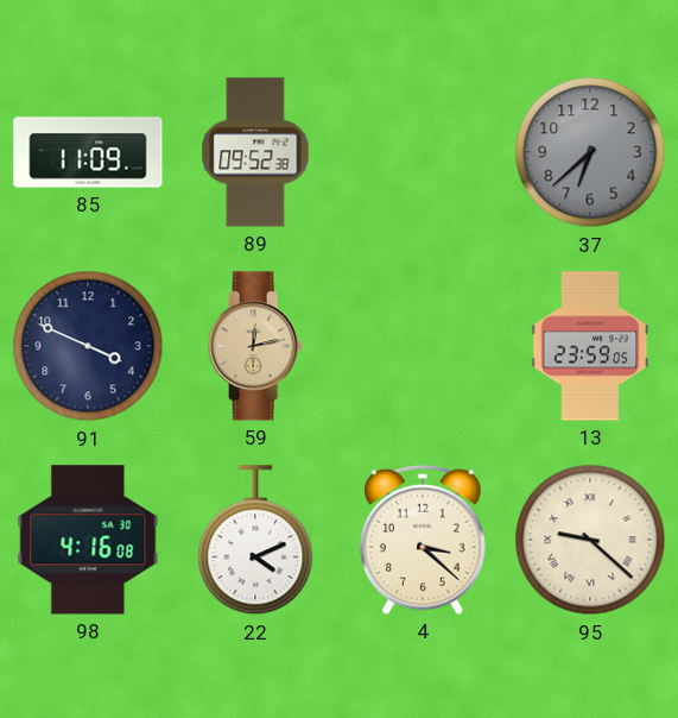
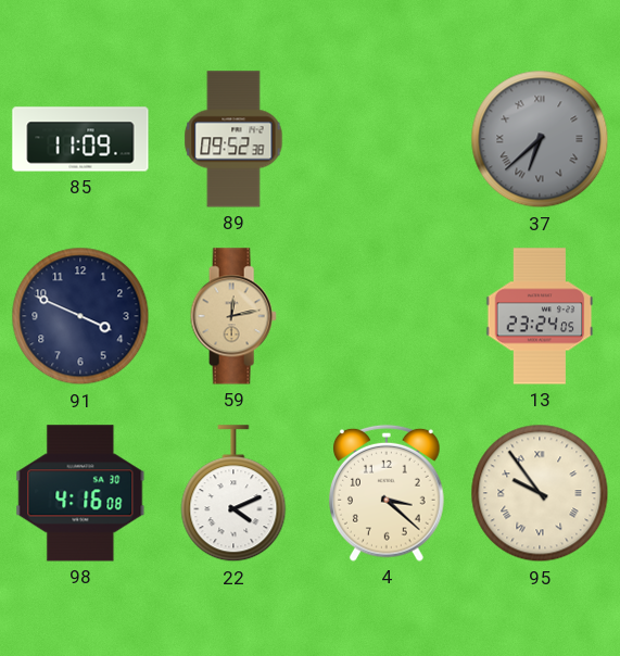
37 numerals: Arabic -> Roman
13: 23:59 -> 23:24
95: 9:22 -> 9:54
